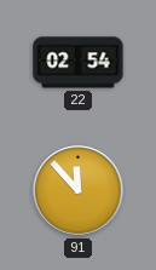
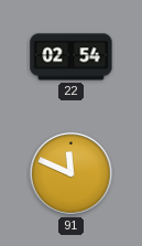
91: 11:53 -> 11:49
